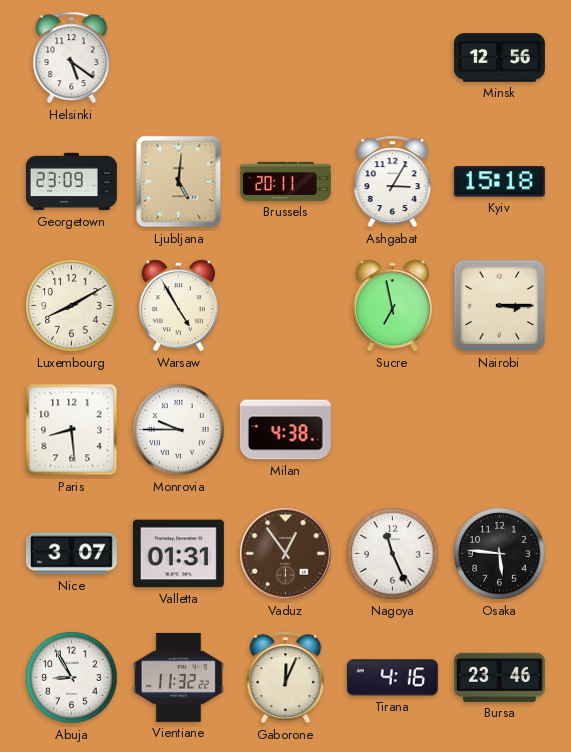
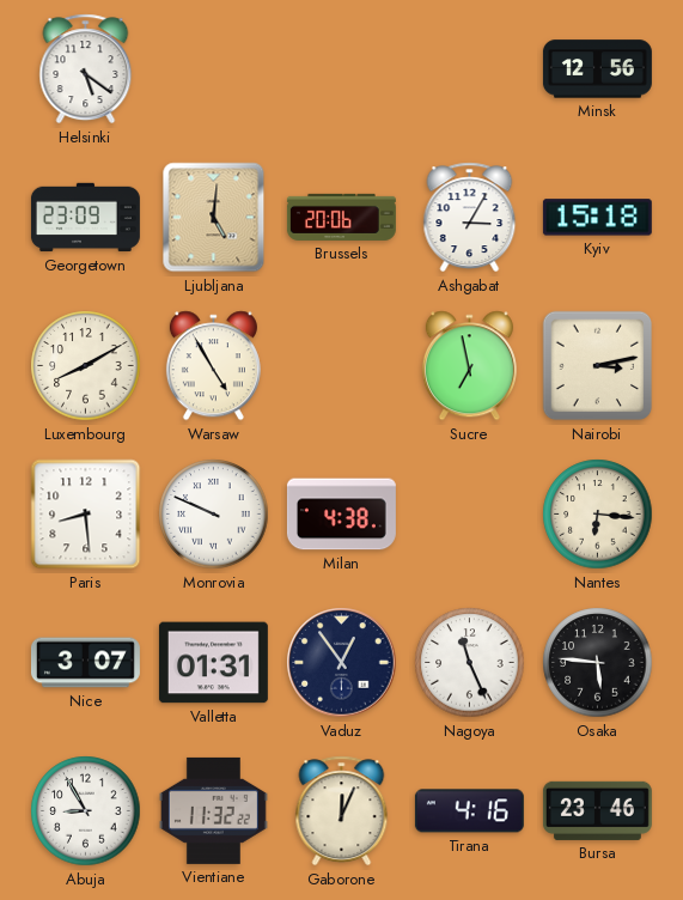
Brussels: 20:11 -> 20:06
Nairobi: 3:15 -> 3:13
Monrovia: 9:45 -> 9:49
Nantes: none -> 6:16
Vaduz dial: brown -> navy
